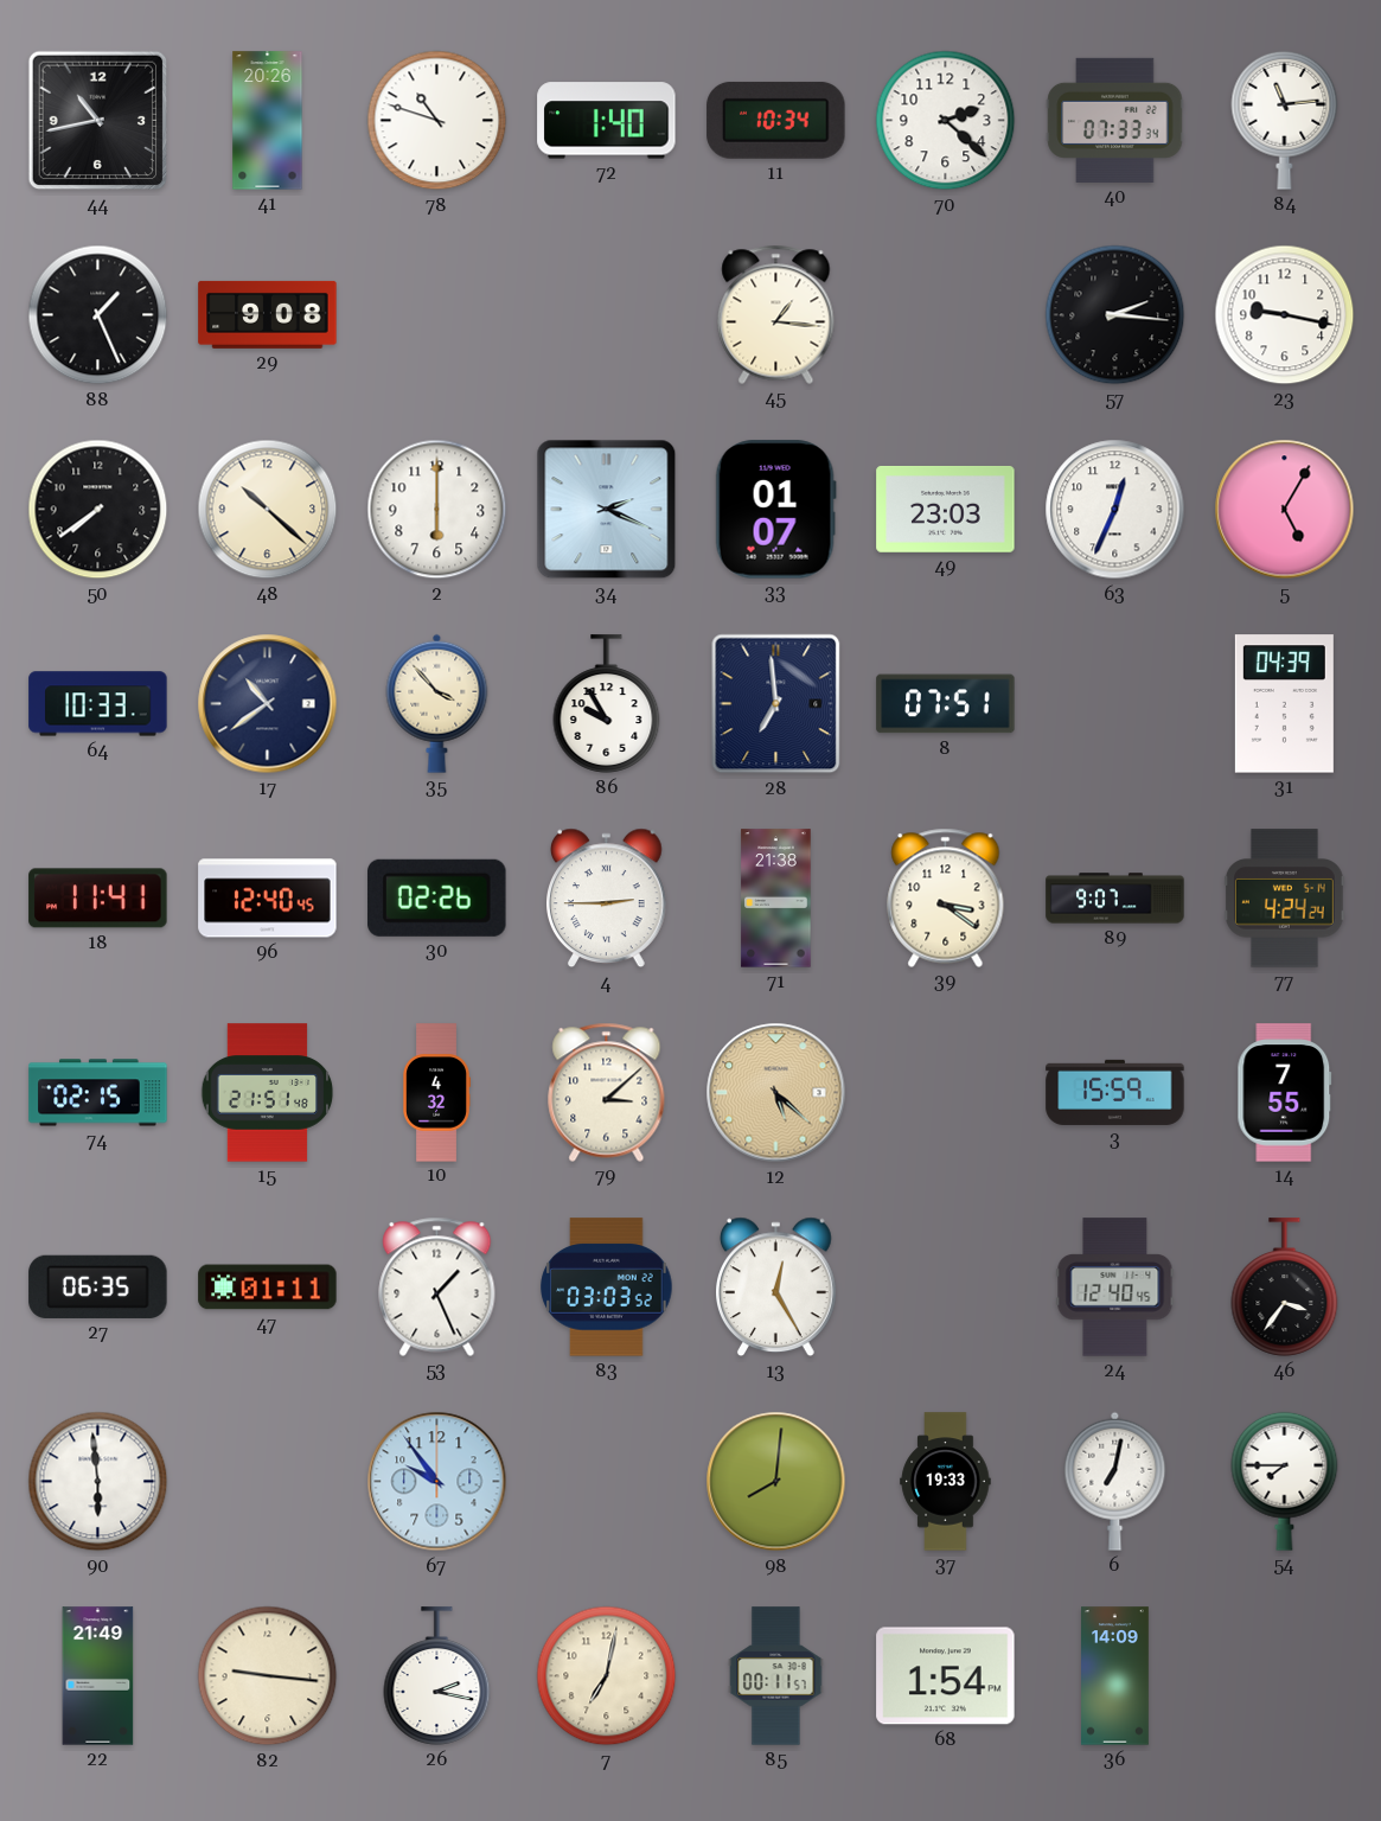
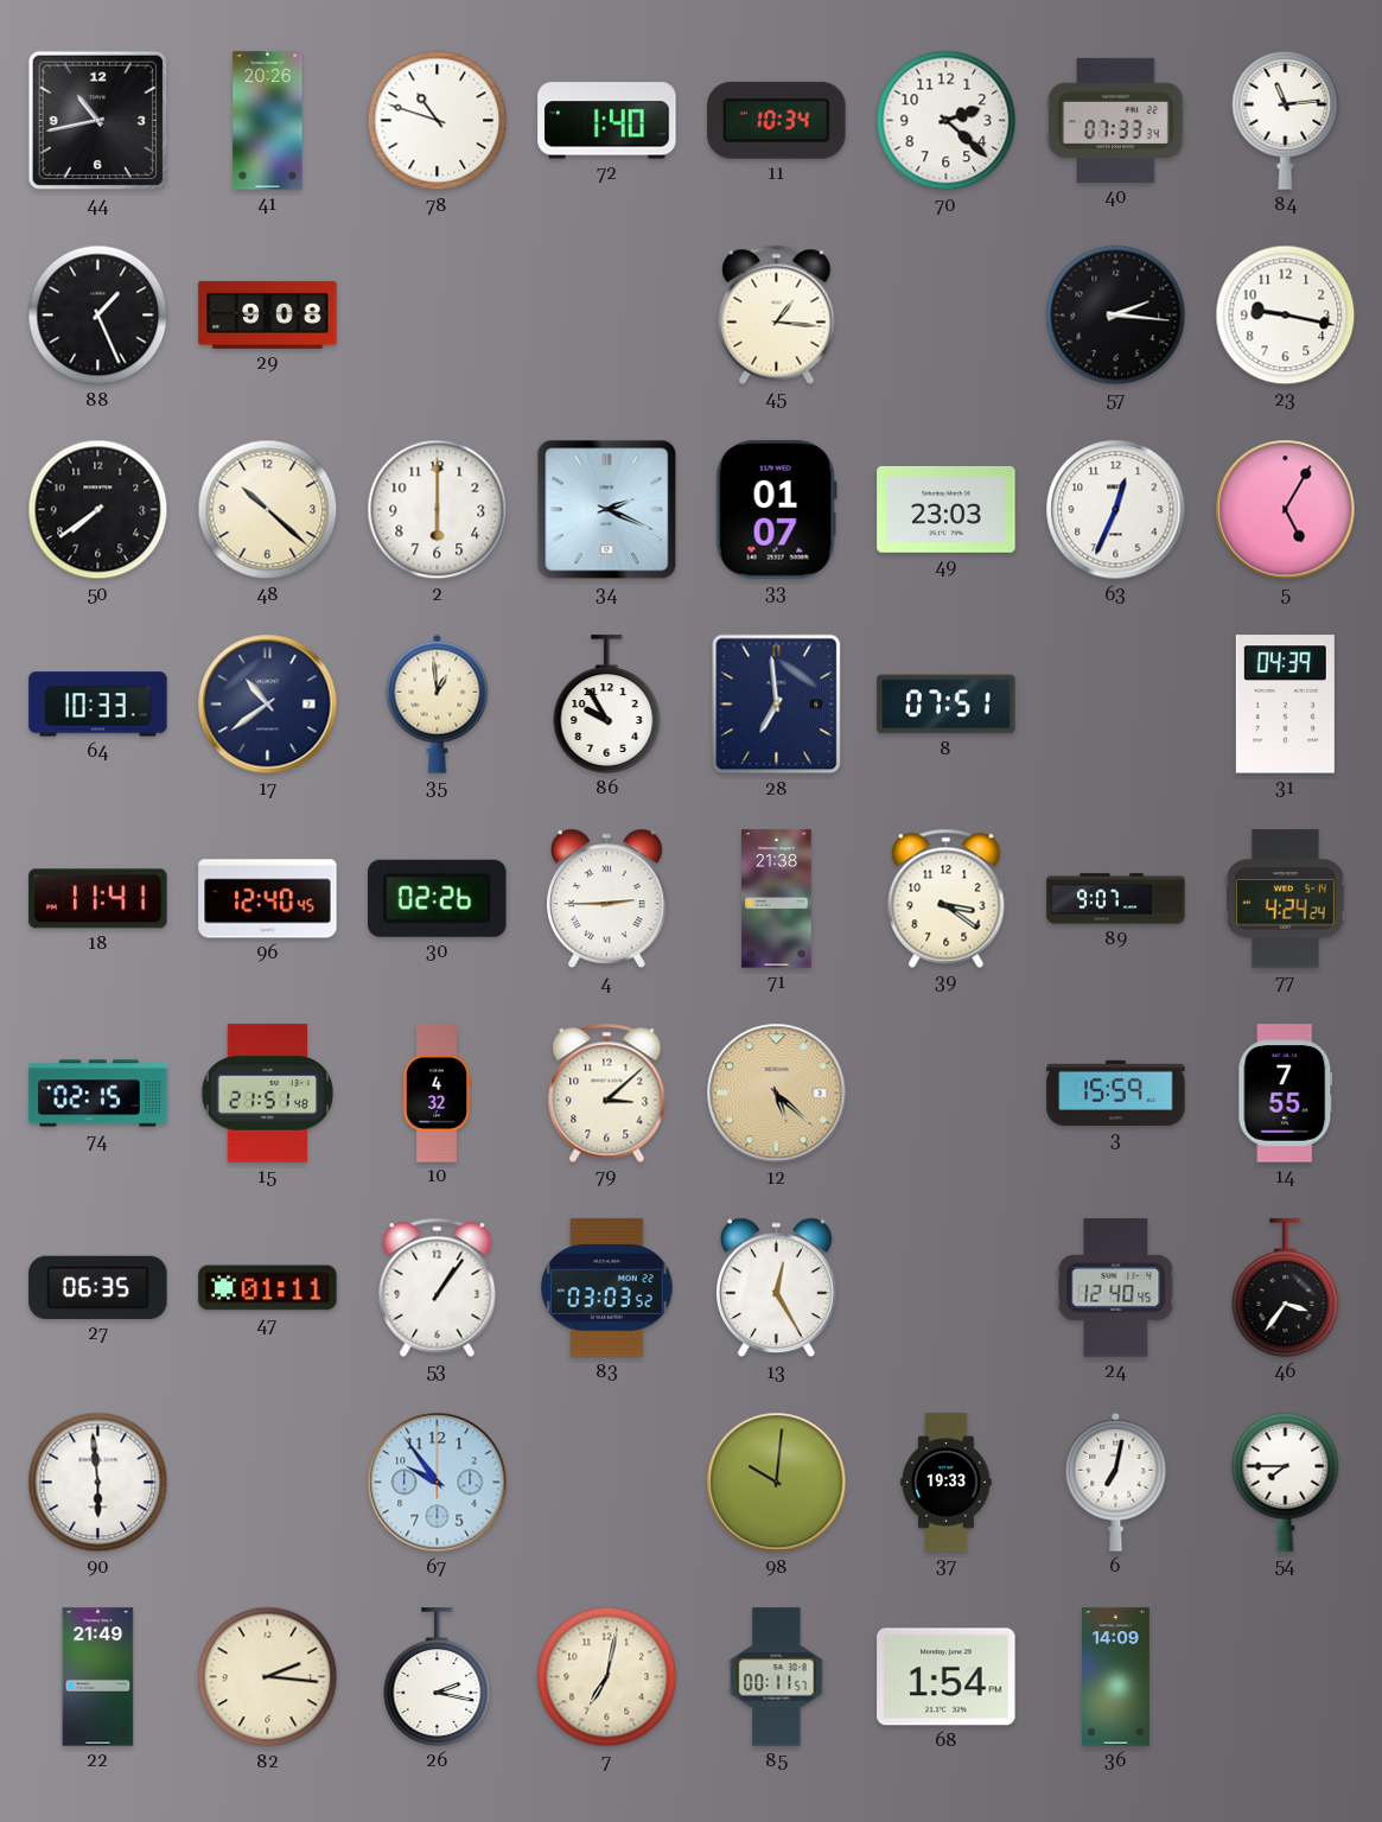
35: 3:53 -> 12:59
53: 1:26 -> 1:06
98: 8:01 -> 10:01
82: 9:16 -> 2:16
